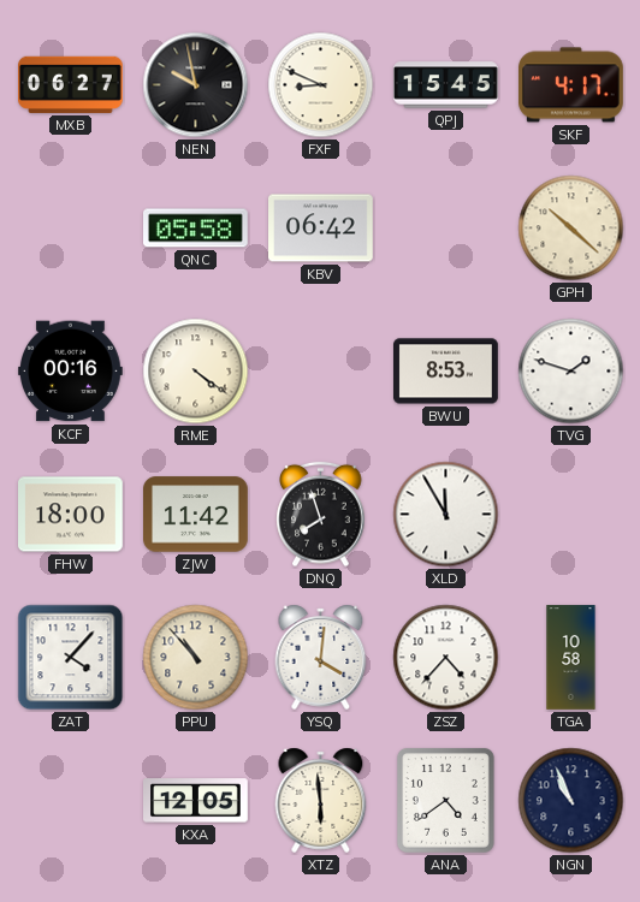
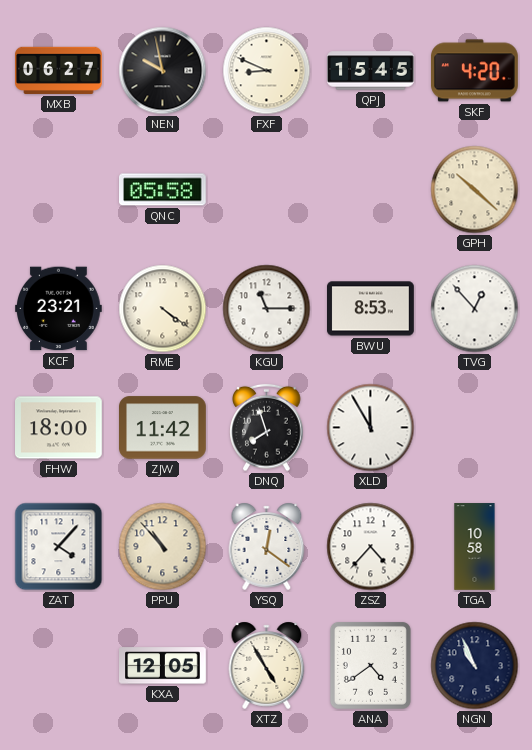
SKF: 4:17 -> 4:20
KBV: 06:42 -> none
KCF: 00:16 -> 23:21
KGU: none -> 11:15
TVG: 1:48 -> 12:53
YSQ: 4:01 -> 12:21
XTZ: 5:59 -> 4:55
